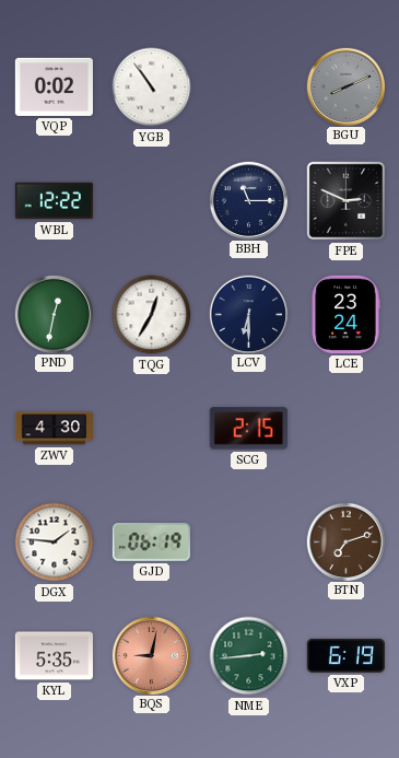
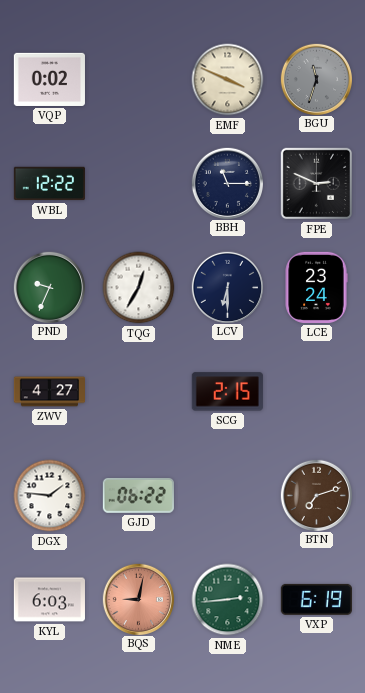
YGB: 10:54 -> none
EMF: none -> 3:49
BGU: 8:11 -> 11:33
PND: 12:32 -> 9:34
ZWV: 4:30 -> 4:27
GJD: 06:19 -> 06:22
KYL: 5:35 -> 6:03
